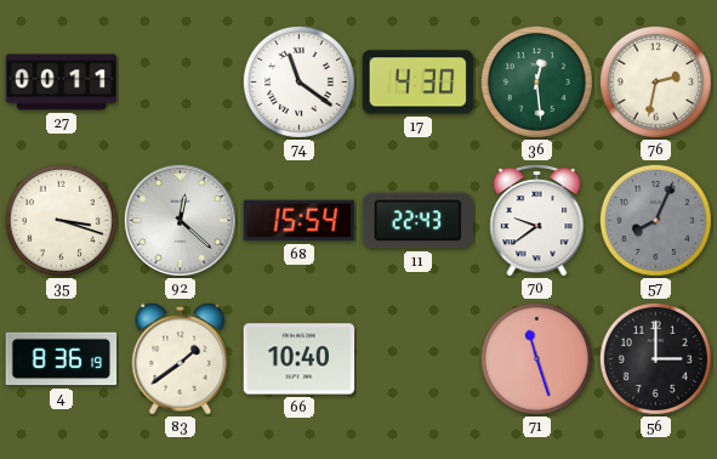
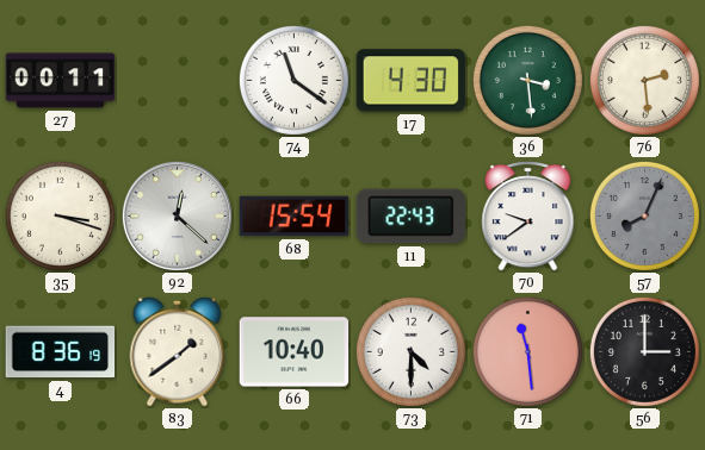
36: 12:29 -> 3:29
76: 2:32 -> 2:29
73: none -> 4:30
71: 11:27 -> 11:29
